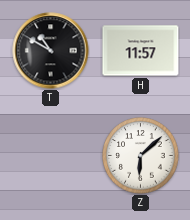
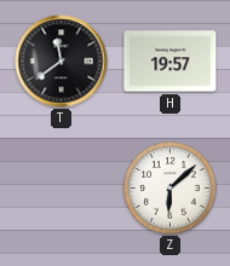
T: 10:50 -> 11:39
H: 11:57 -> 19:57
